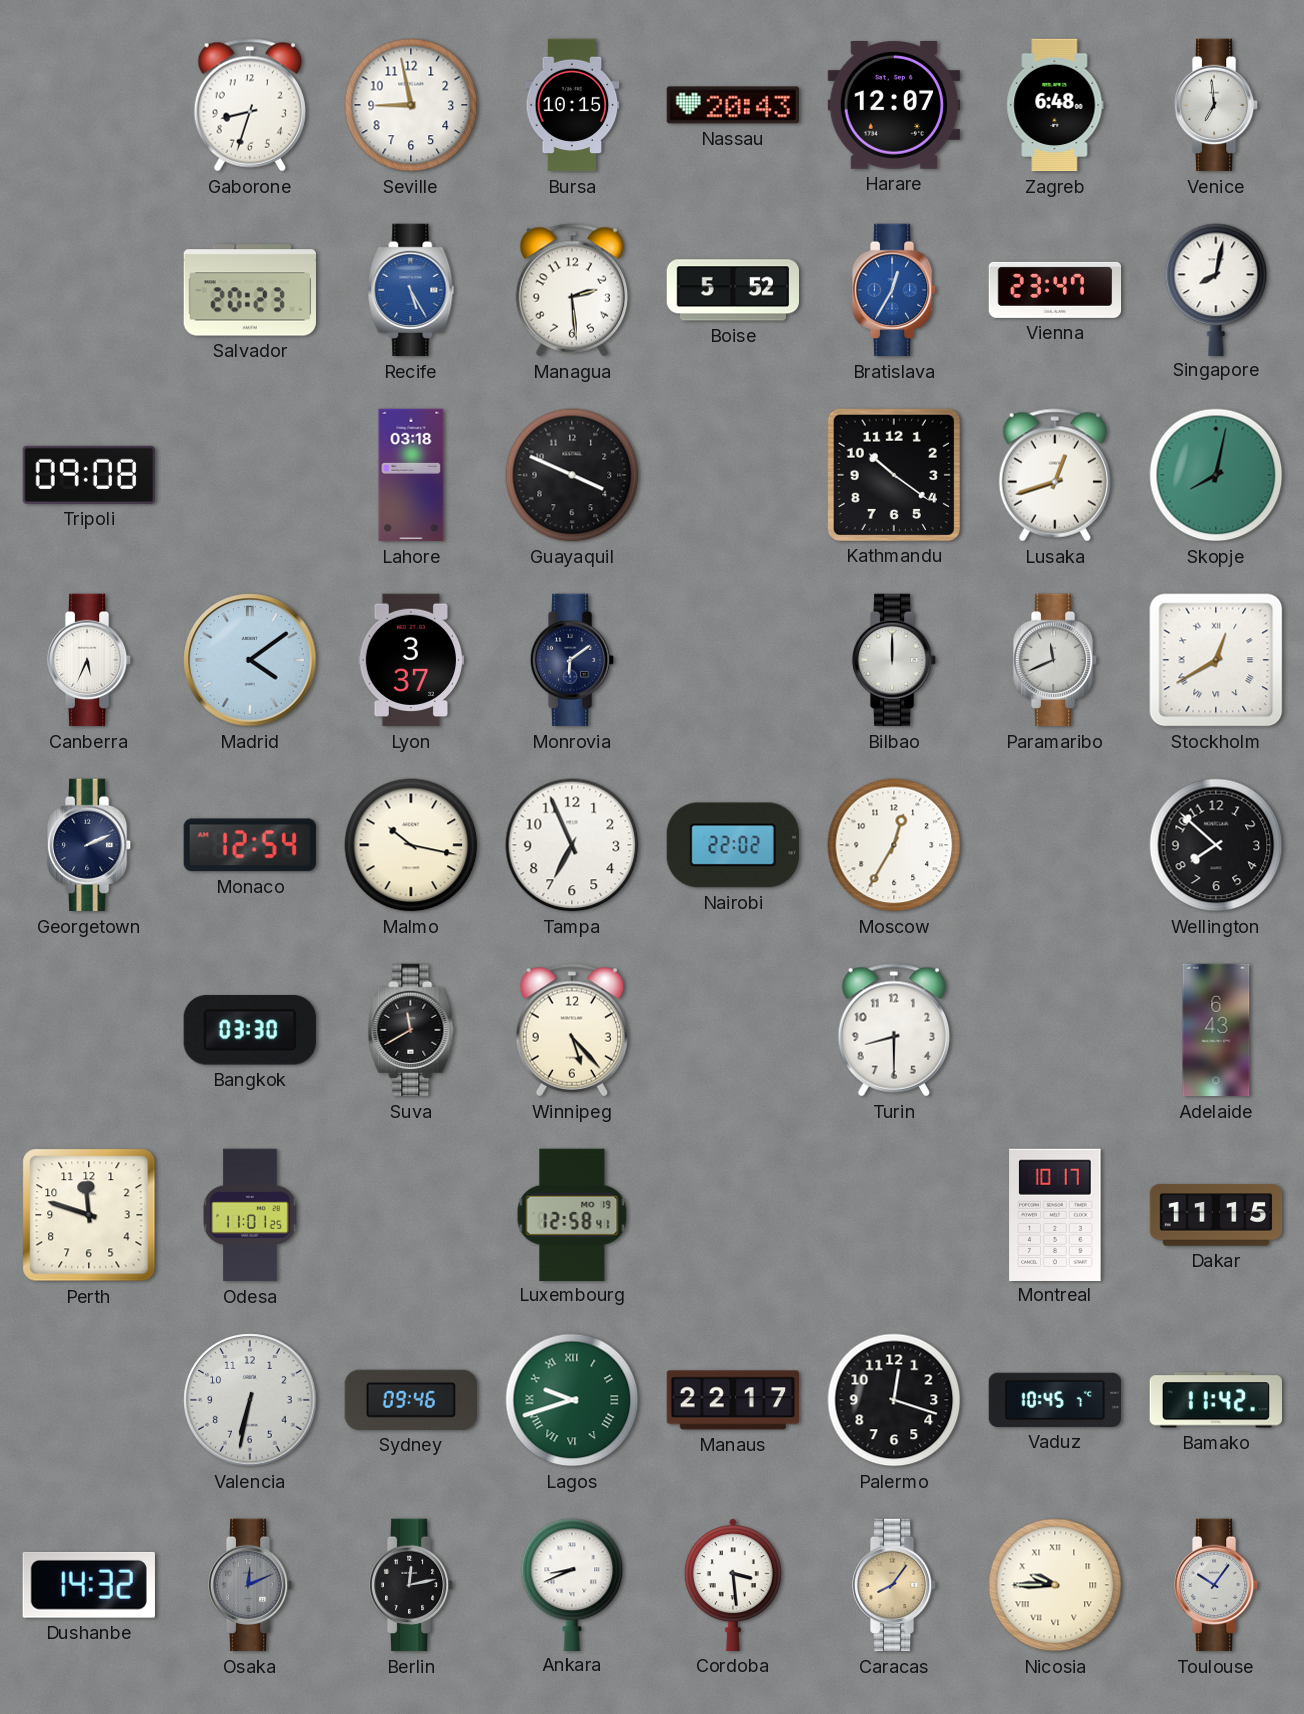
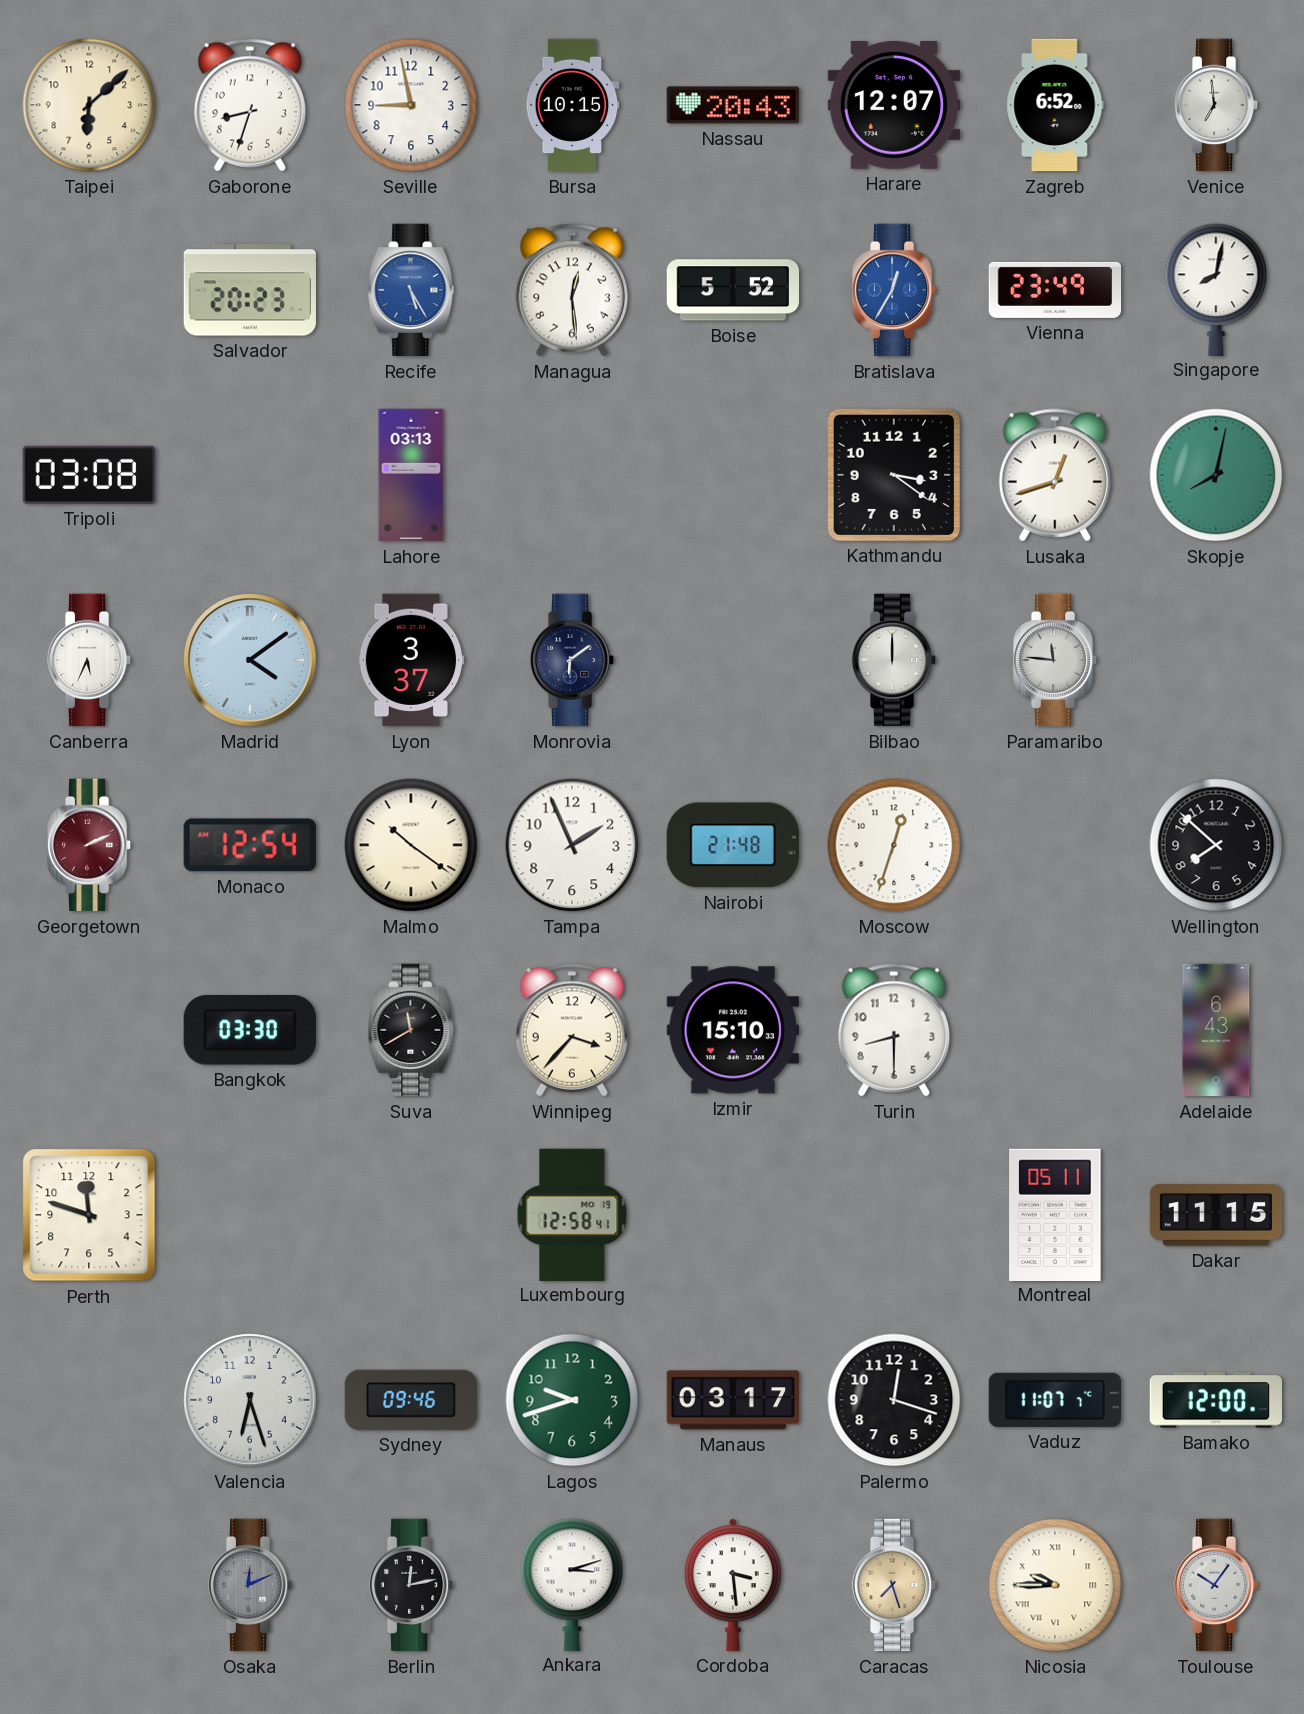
Taipei: none -> 6:08
Zagreb: 6:48 -> 6:52
Managua: 2:29 -> 12:29
Vienna: 23:47 -> 23:49
Tripoli: 09:08 -> 03:08
Lahore: 03:18 -> 03:13
Guayaquil: 3:49 -> none
Kathmandu: 10:21 -> 3:21
Paramaribo: 11:41 -> 11:46
Stockholm: 12:40 -> none
Georgetown dial: navy -> burgundy
Malmo: 10:17 -> 10:21
Tampa: 6:56 -> 1:56
Nairobi: 22:02 -> 21:48
Moscow: 12:35 -> 12:33
Winnipeg: 5:23 -> 3:37
Izmir: none -> 15:10
Odesa: 11:01 -> none
Montreal: 10:17 -> 05:11
Valencia: 6:32 -> 6:27
Lagos numerals: Roman -> Arabic
Manaus: 22:17 -> 03:17
Vaduz: 10:45 -> 11:07
Bamako: 11:42 -> 12:00
Dushanbe: 14:32 -> none
Ankara: 8:41 -> 3:12
Caracas: 8:06 -> 7:27
